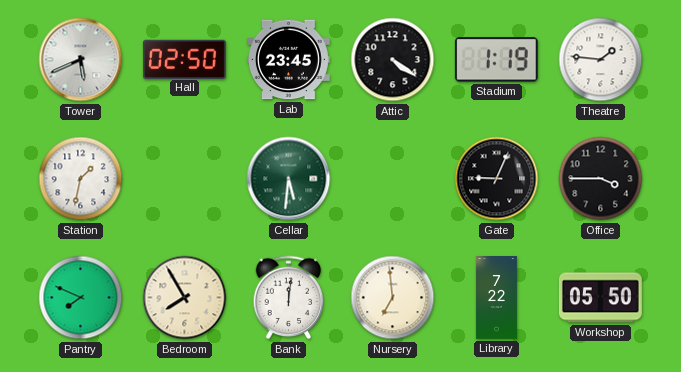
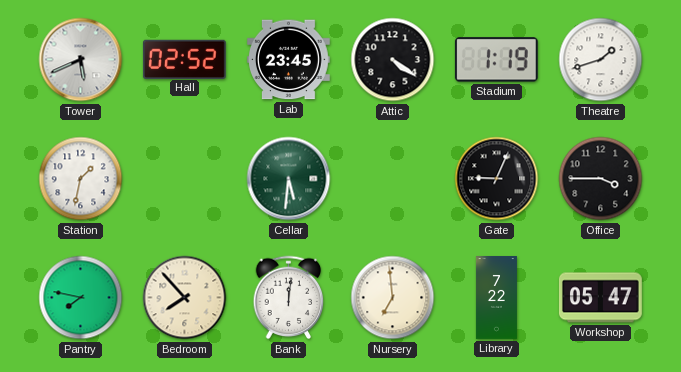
Hall: 02:50 -> 02:52
Theatre: 1:46 -> 1:42
Pantry: 7:49 -> 7:47
Bedroom: 7:55 -> 7:53
Workshop: 05:50 -> 05:47
